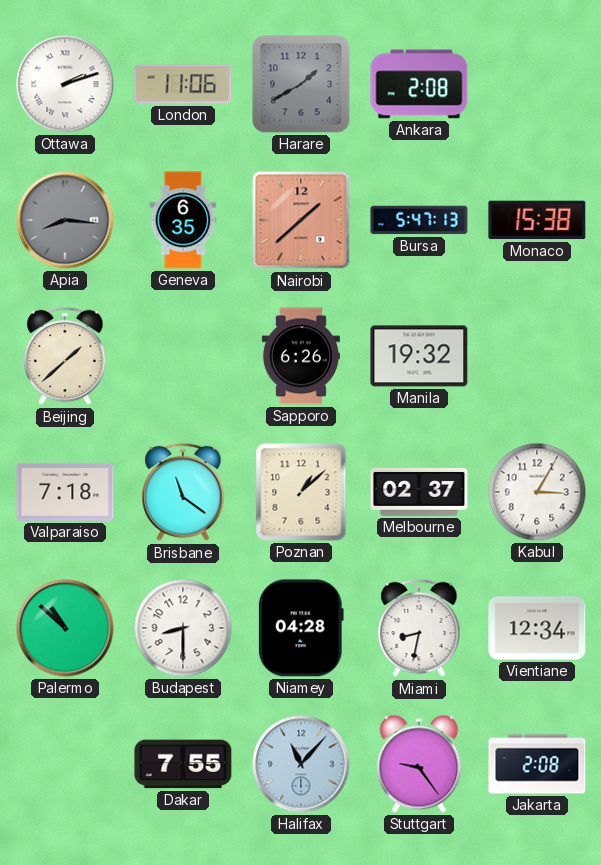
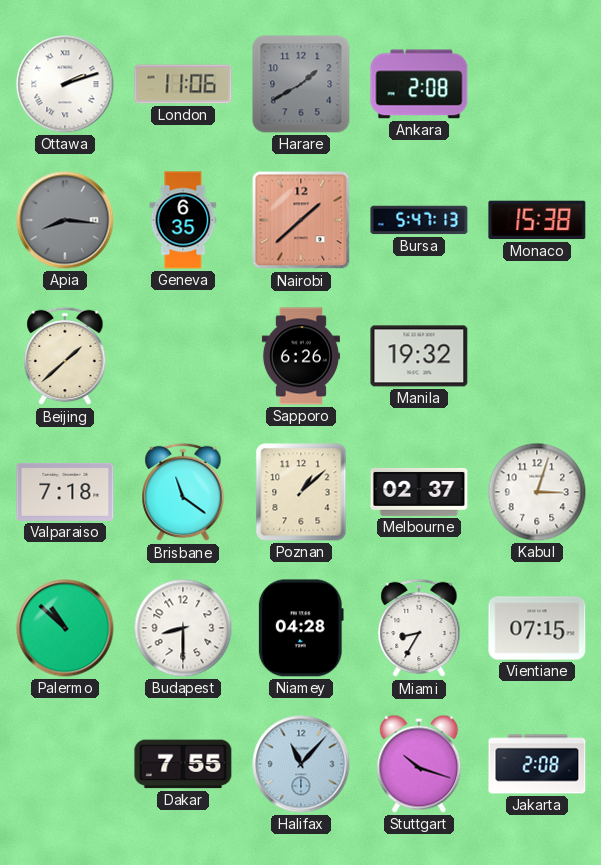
Kabul: 3:05 -> 3:03
Miami: 8:32 -> 8:35
Vientiane: 12:34 -> 07:15
Stuttgart: 9:24 -> 10:18
